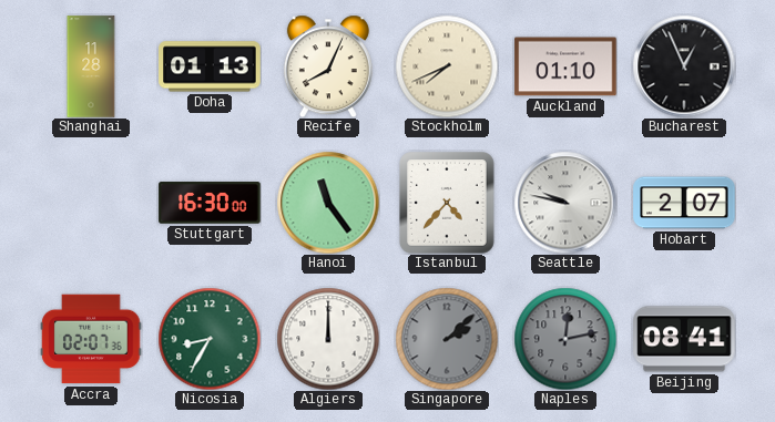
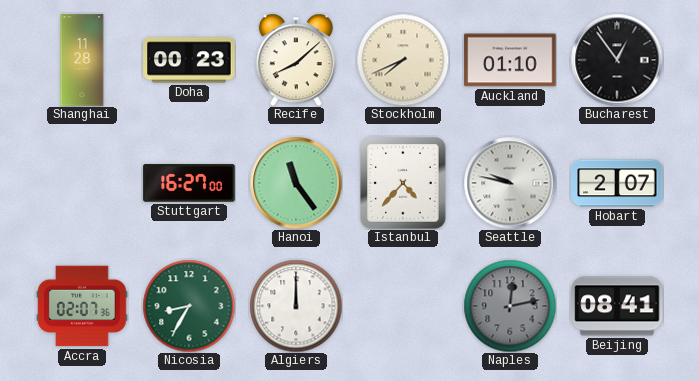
Doha: 01:13 -> 00:23
Recife: 8:04 -> 8:08
Bucharest: 12:56 -> 12:54
Stuttgart: 16:30 -> 16:27
Singapore: 2:08 -> none
